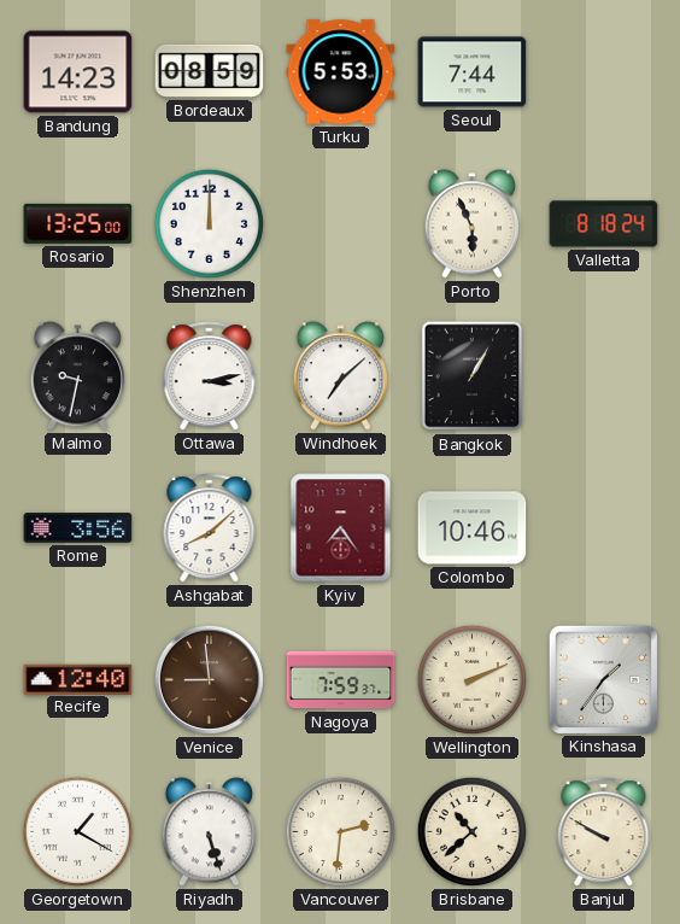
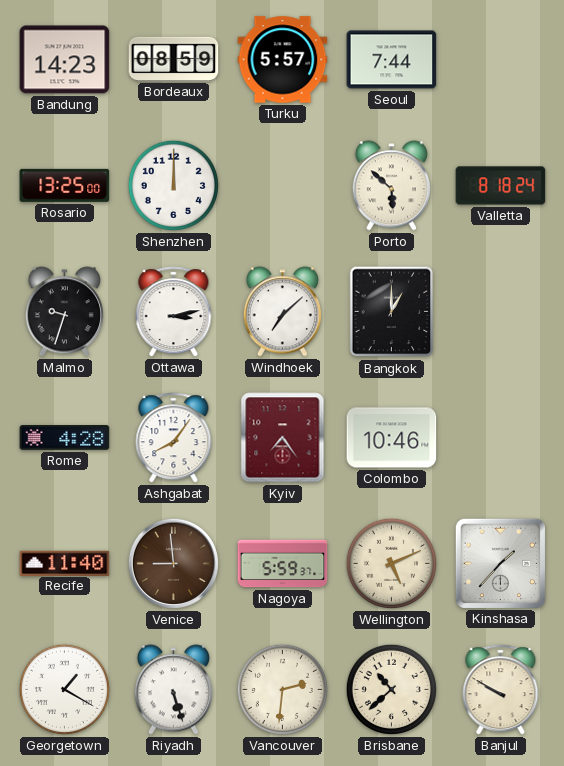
Turku: 5:53 -> 5:57
Porto: 5:56 -> 5:52
Malmo: 9:32 -> 9:33
Bangkok: 1:05 -> 1:00
Rome: 3:56 -> 4:28
Ashgabat: 8:08 -> 8:06
Recife: 12:40 -> 11:40
Nagoya: 7:59 -> 5:59
Wellington: 2:11 -> 5:11
Kinshasa: 1:36 -> 1:37
